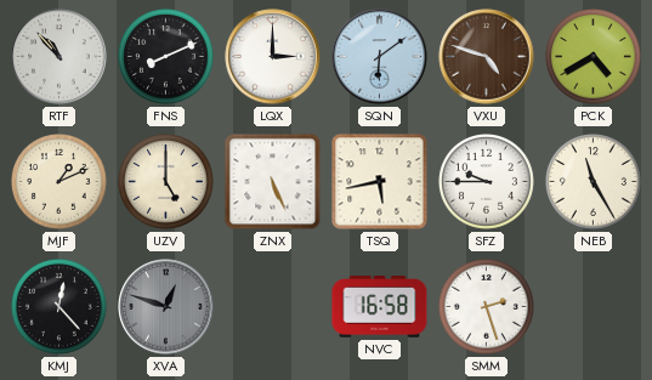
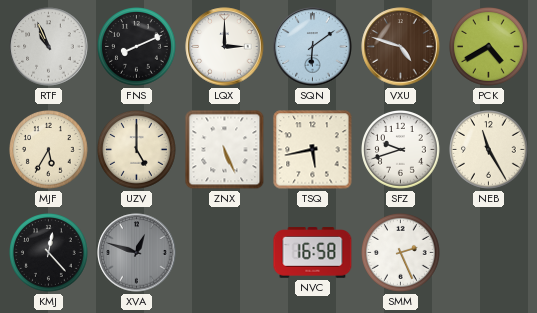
RTF: 10:53 -> 10:56
MJF: 1:11 -> 5:35
SFZ: 9:45 -> 9:42
SMM: 2:27 -> 2:26
